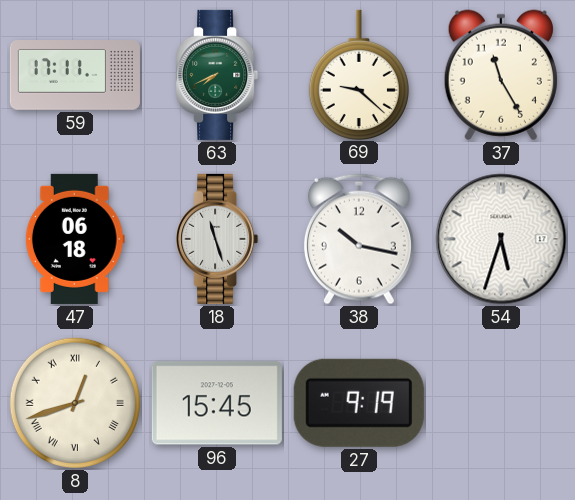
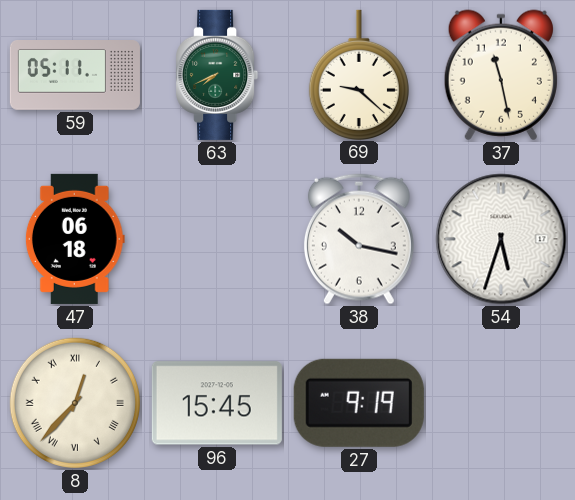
59: 17:11 -> 05:11
37: 11:25 -> 11:28
18: 11:27 -> none
8: 12:42 -> 12:37
